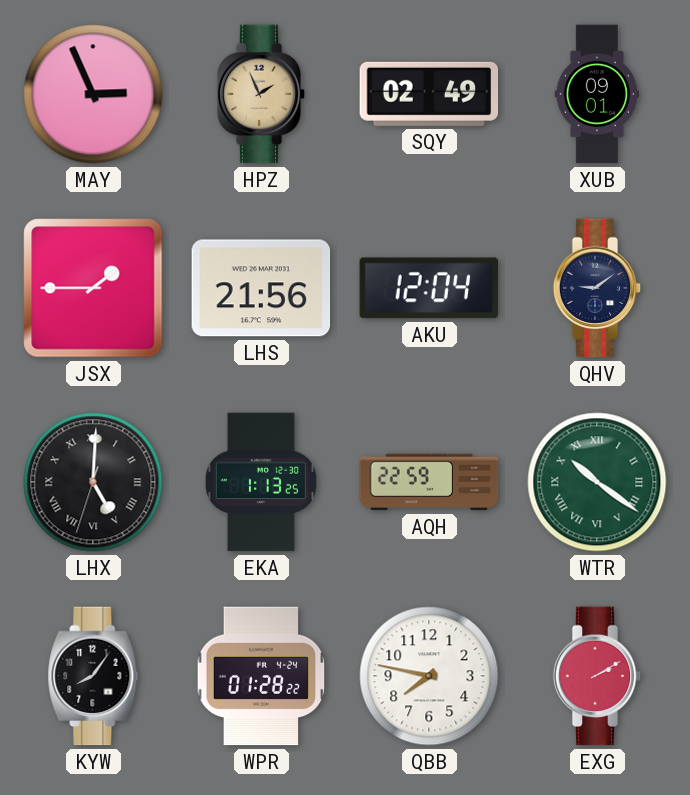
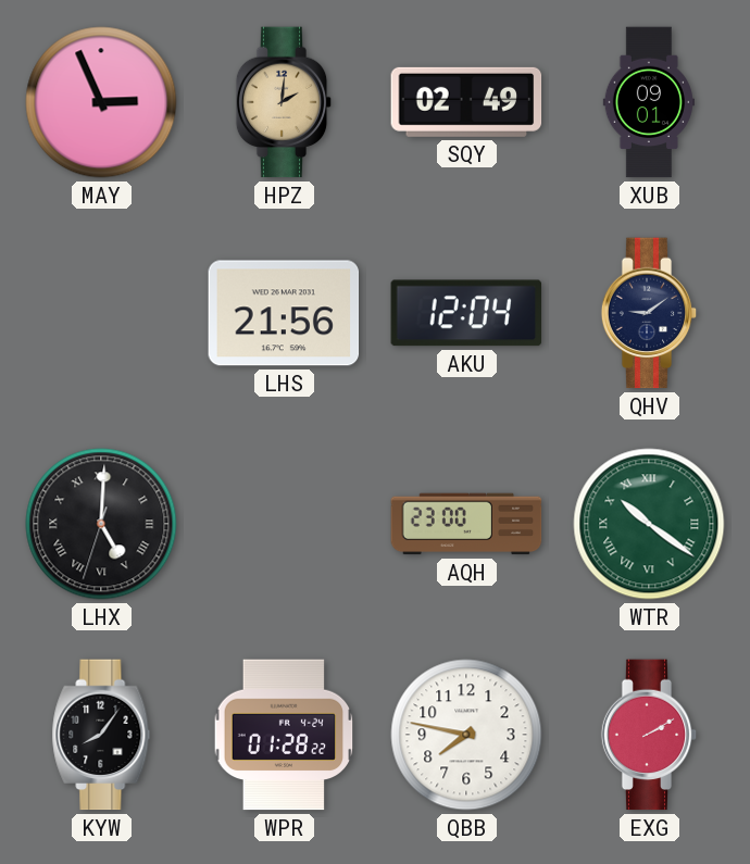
HPZ: 1:56 -> 2:01
JSX: 1:45 -> none
EKA: 1:13 -> none
AQH: 22:59 -> 23:00
